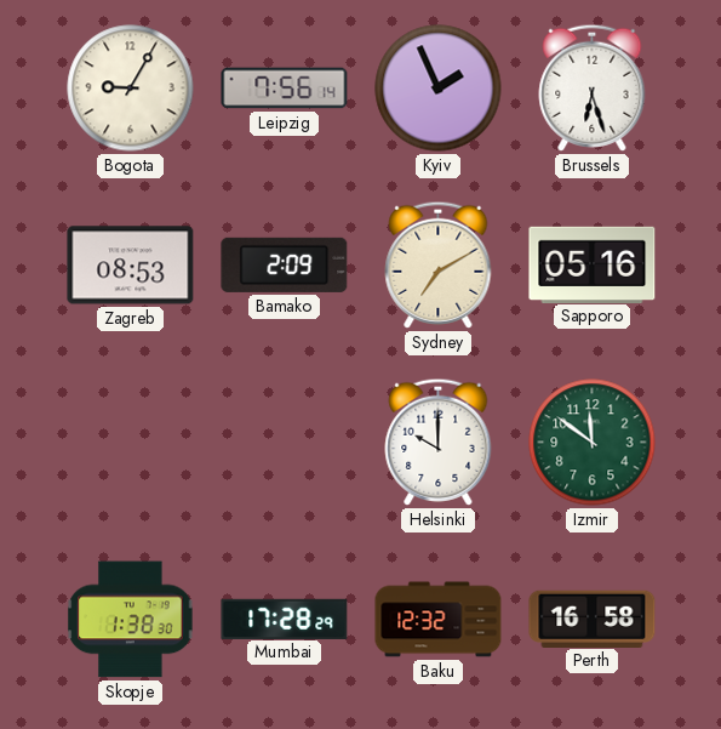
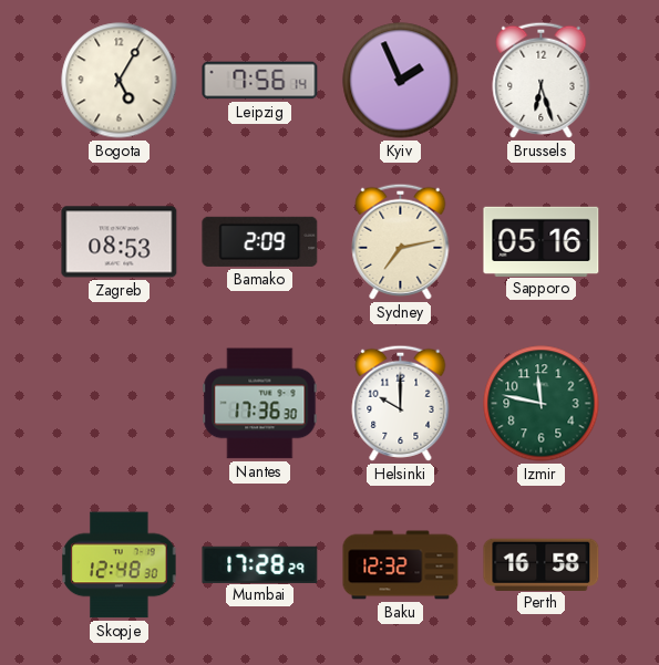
Bogota: 9:05 -> 5:05
Sydney: 7:10 -> 7:13
Nantes: none -> 17:36
Izmir: 11:51 -> 11:47
Skopje: 1:38 -> 12:48
